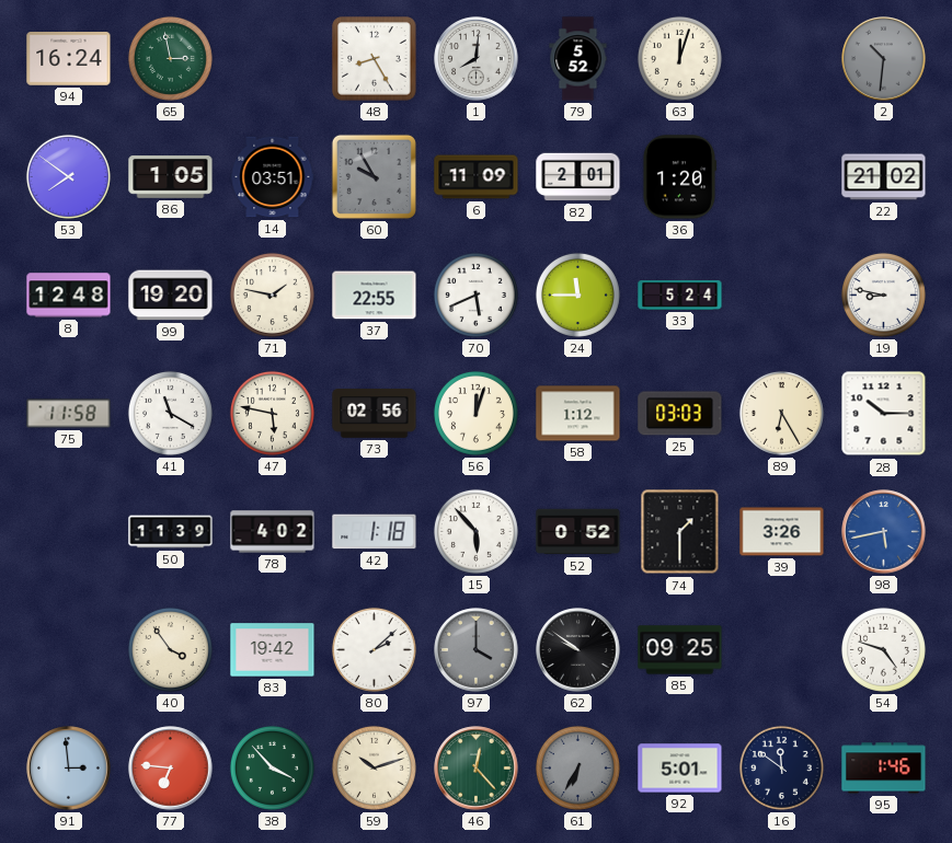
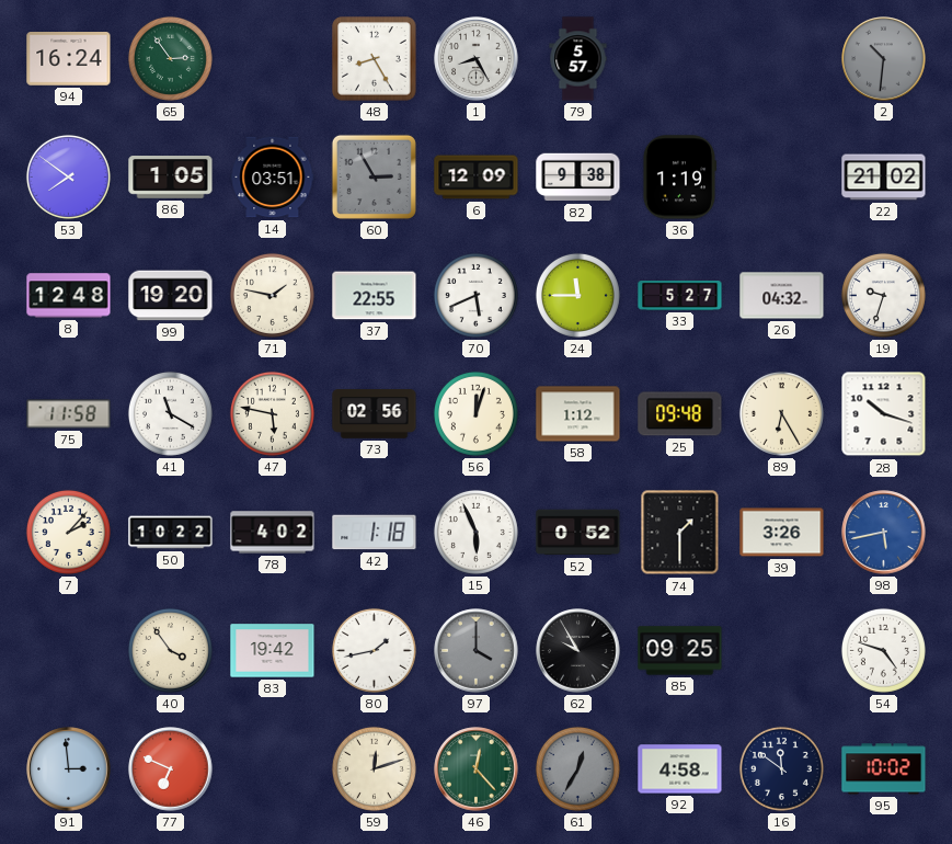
65: 2:58 -> 2:54
1: 8:01 -> 8:25
79: 5:52 -> 5:57
63: 12:03 -> none
60: 9:55 -> 2:55
6: 11:09 -> 12:09
82: 2:01 -> 9:38
36: 1:20 -> 1:19
33: 5:24 -> 5:27
26: none -> 04:32
19: 8:47 -> 9:33
25: 03:03 -> 09:48
28: 10:15 -> 10:18
7: none -> 2:07
50: 11:39 -> 10:22
15: 5:53 -> 5:56
80: 2:08 -> 1:43
62: 9:51 -> 9:55
77: 6:46 -> 6:49
38: 3:53 -> none
59: 10:12 -> 12:12
61: 6:35 -> 12:35
92: 5:01 -> 4:58
95: 1:46 -> 10:02
